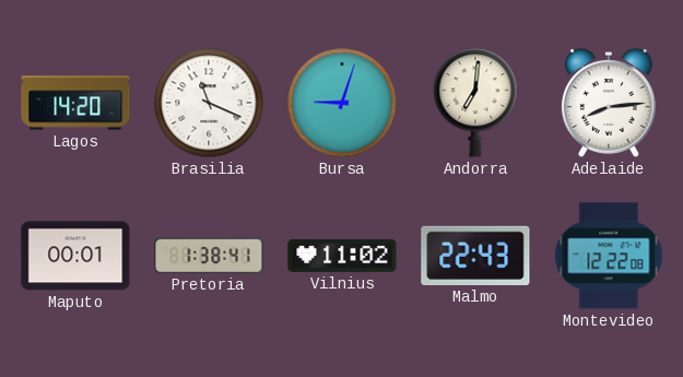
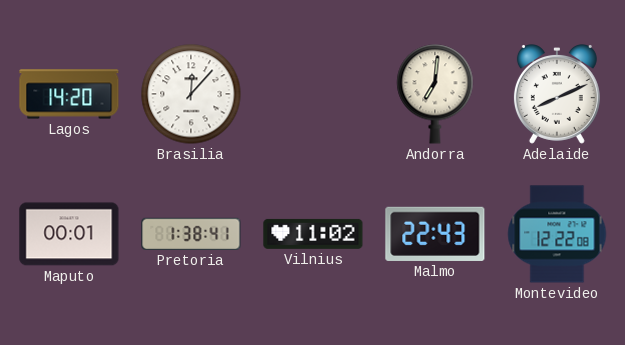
Brasilia: 11:19 -> 12:07
Bursa: 9:03 -> none
Adelaide: 8:14 -> 8:11
